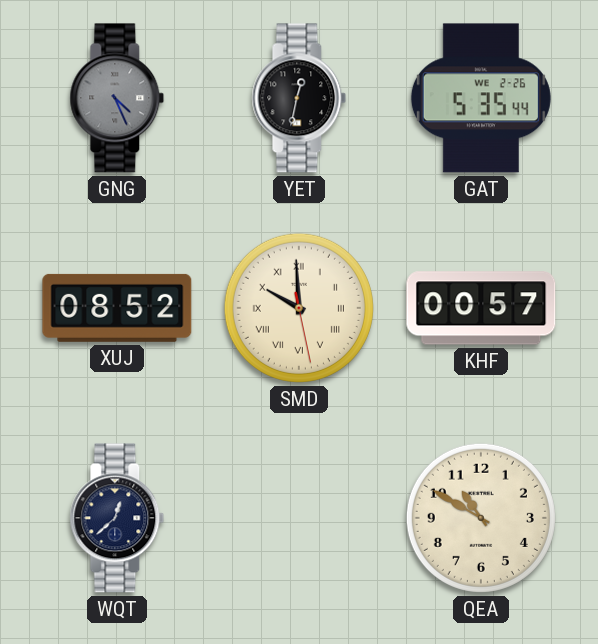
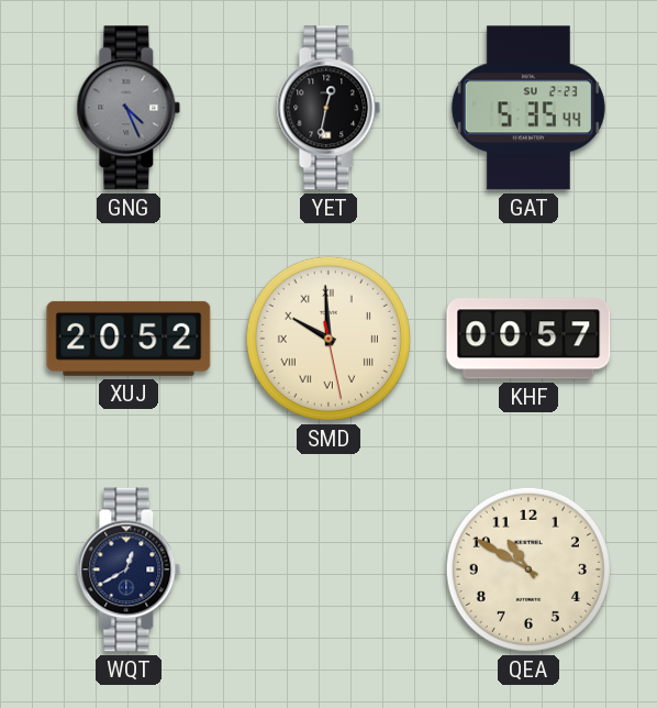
GAT date: WE 2-26 -> SU 2-23
XUJ: 08:52 -> 20:52
WQT: 12:38 -> 12:40
